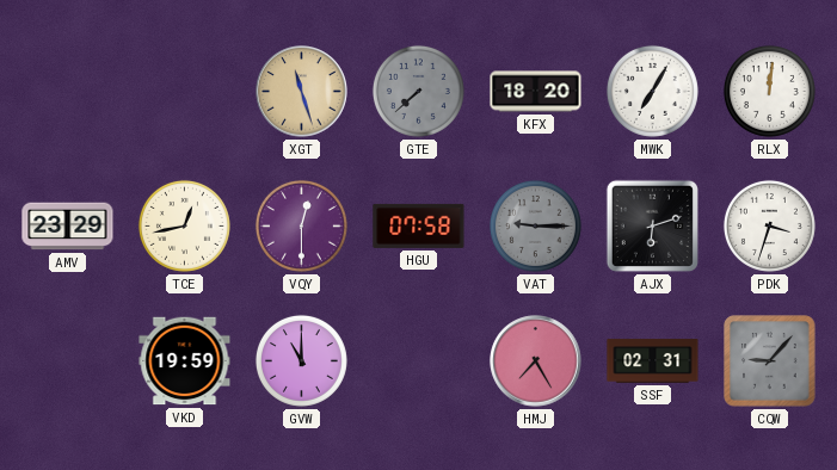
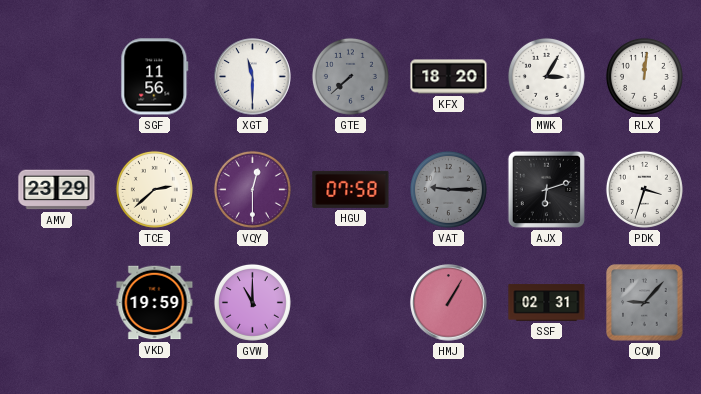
SGF: none -> 11:56
XGT: 11:27 -> 11:30
XGT dial: champagne -> white
MWK: 7:05 -> 3:05
TCE: 12:43 -> 2:38
HMJ: 7:25 -> 1:05
